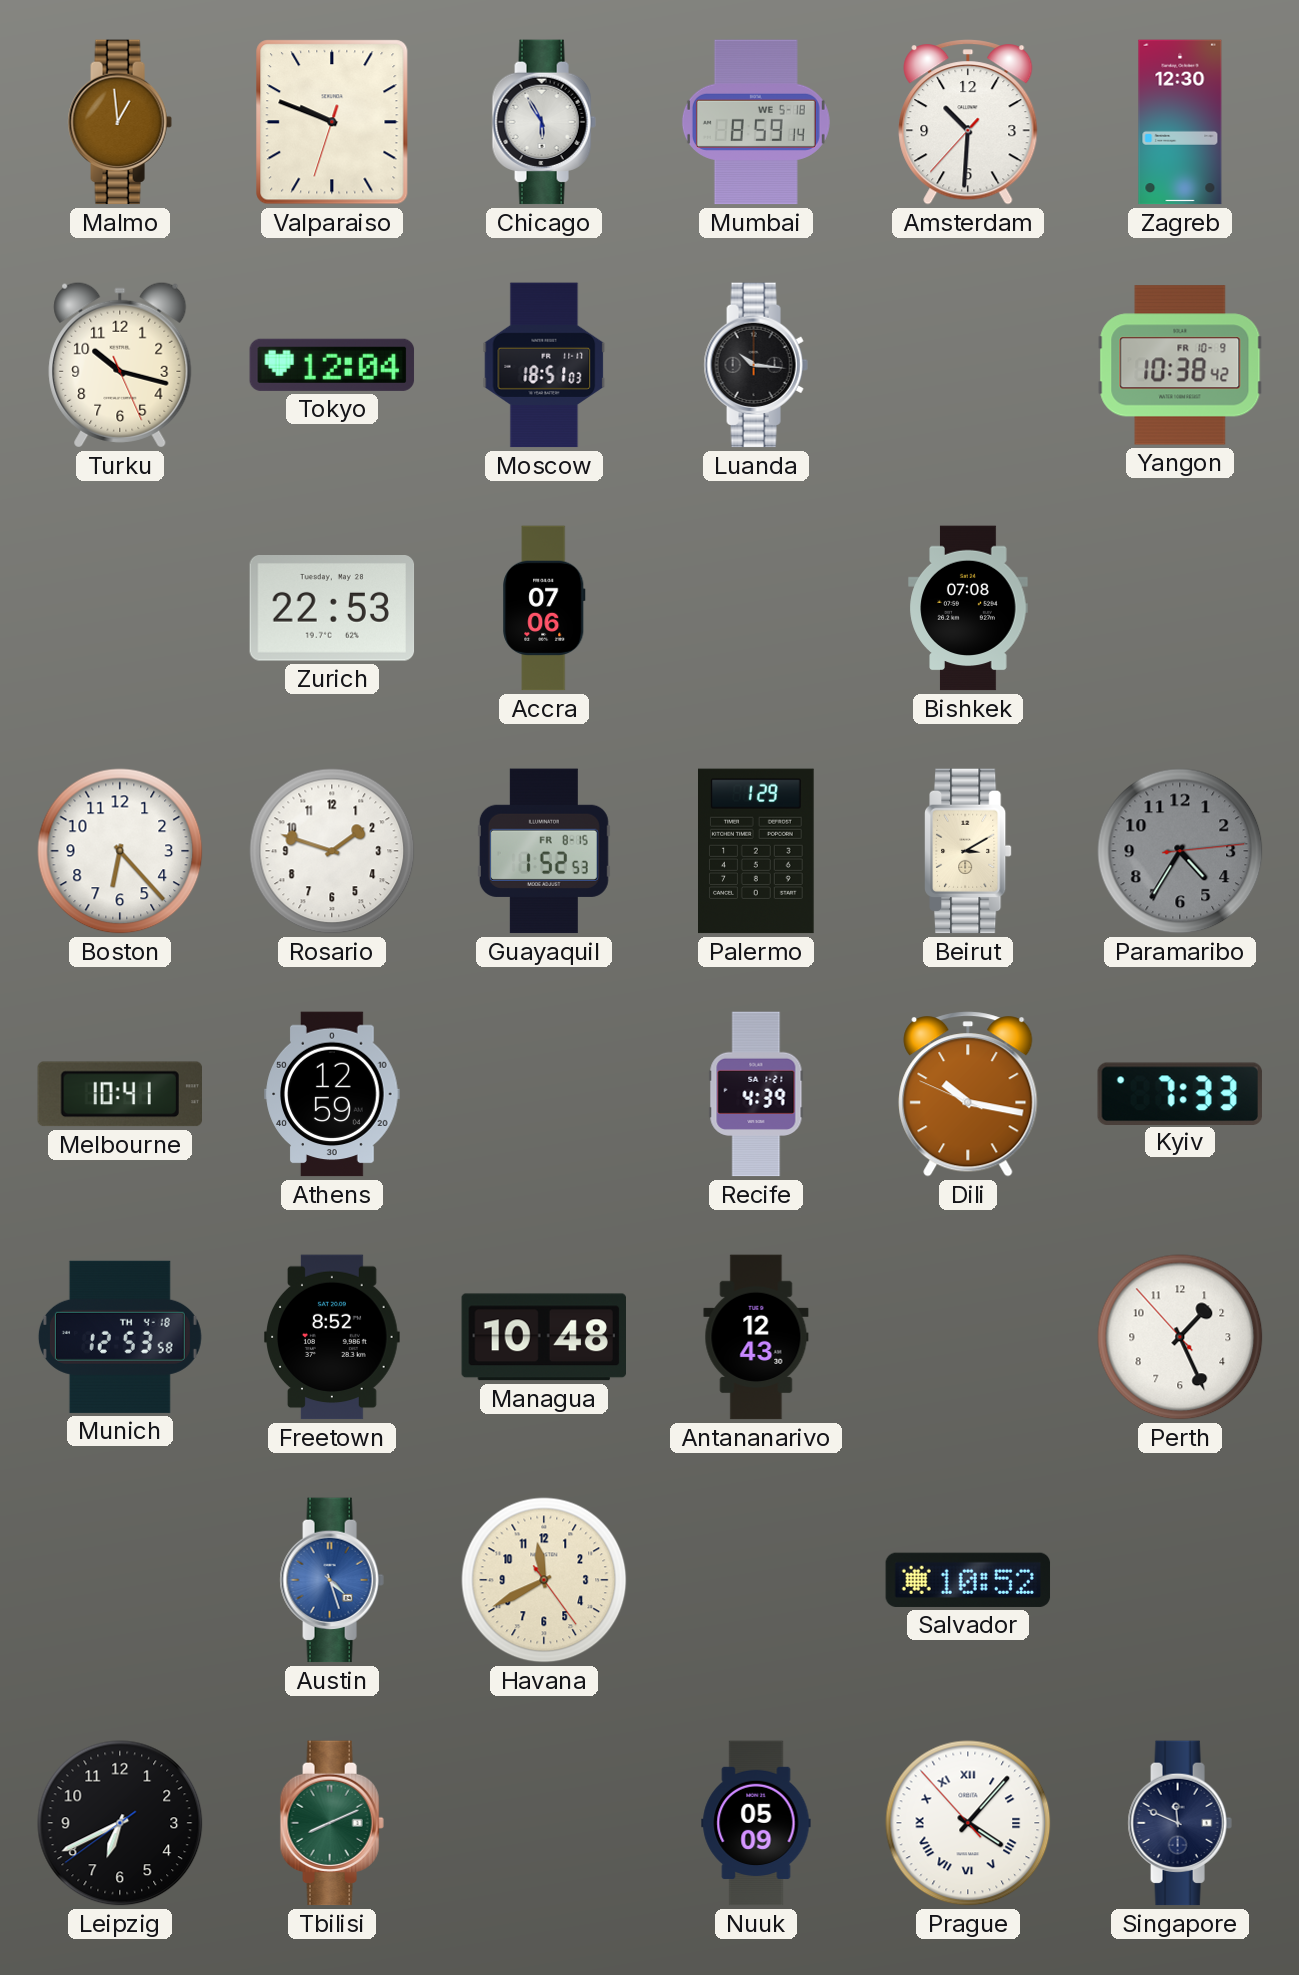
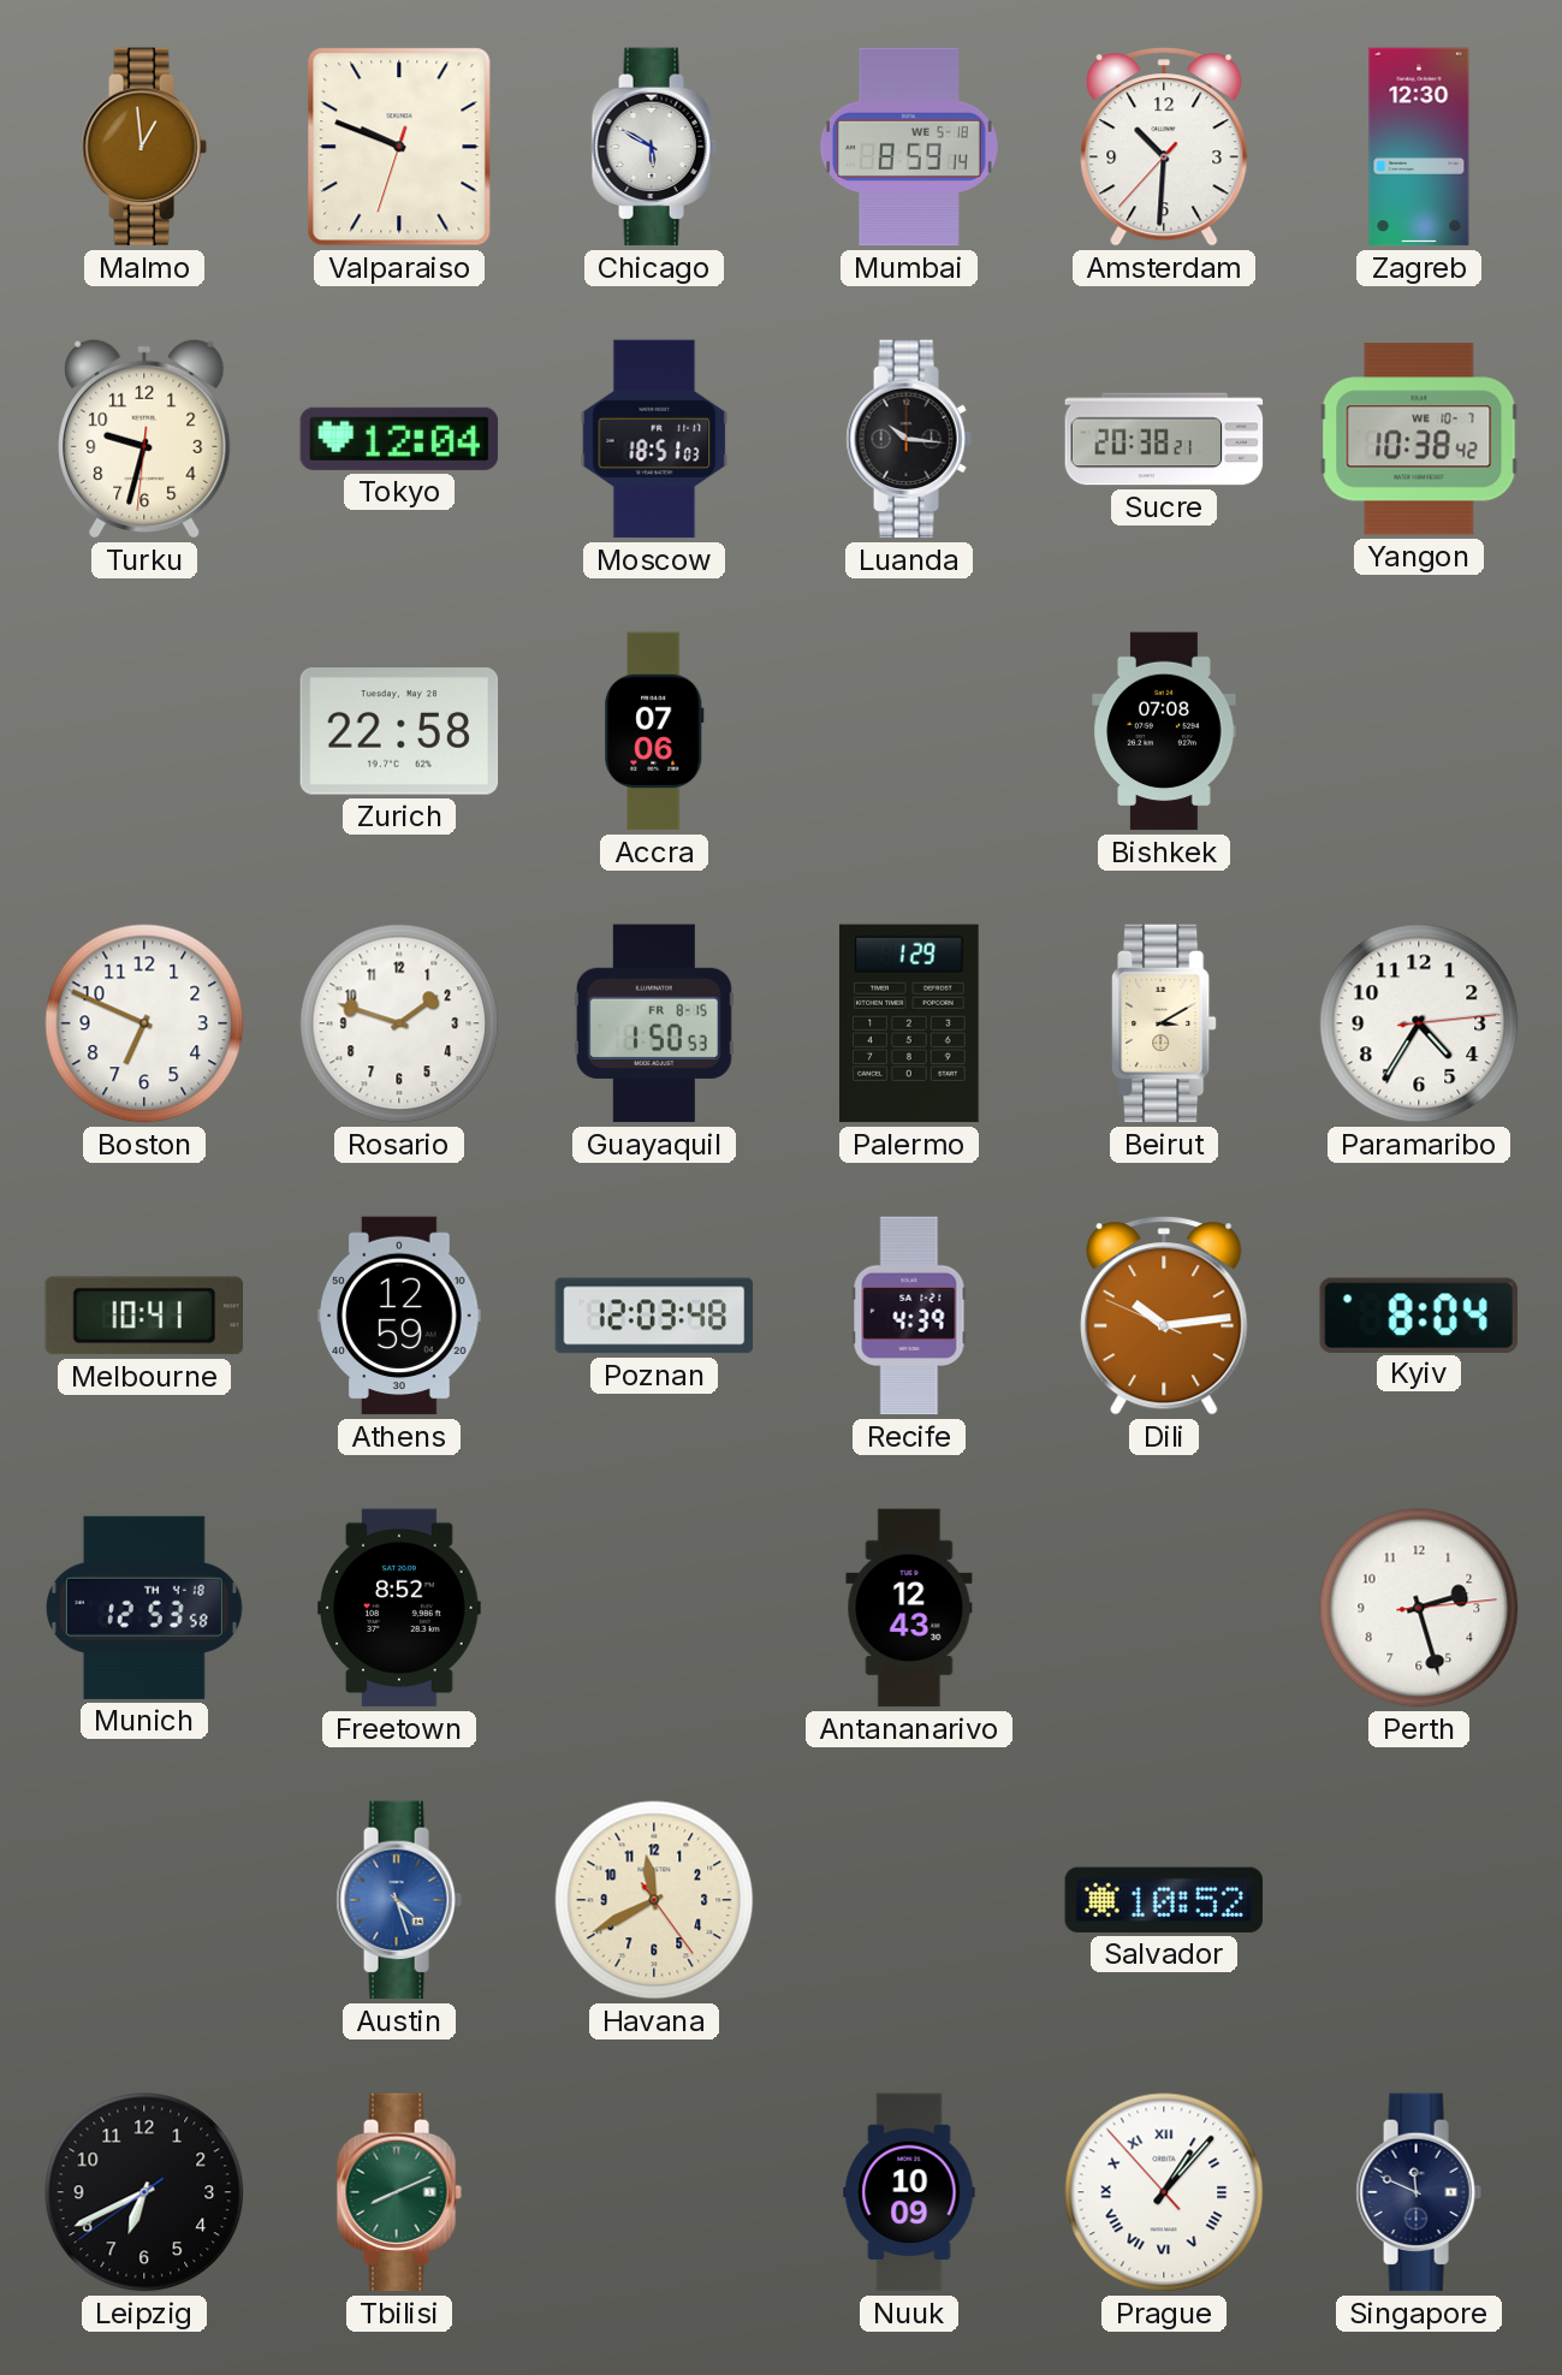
Chicago: 5:55 -> 5:50
Turku: 10:17 -> 9:32
Sucre: none -> 20:38
Yangon date: FR 10-9 -> WE 10-7
Zurich: 22:53 -> 22:58
Boston: 6:23 -> 6:49
Guayaquil: 1:52 -> 1:50
Paramaribo dial: grey -> white
Poznan: none -> 12:03
Dili: 10:16 -> 10:13
Kyiv: 7:33 -> 8:04
Managua: 10:48 -> none
Perth: 1:25 -> 2:27
Nuuk: 05:09 -> 10:09
Prague: 4:06 -> 1:06
